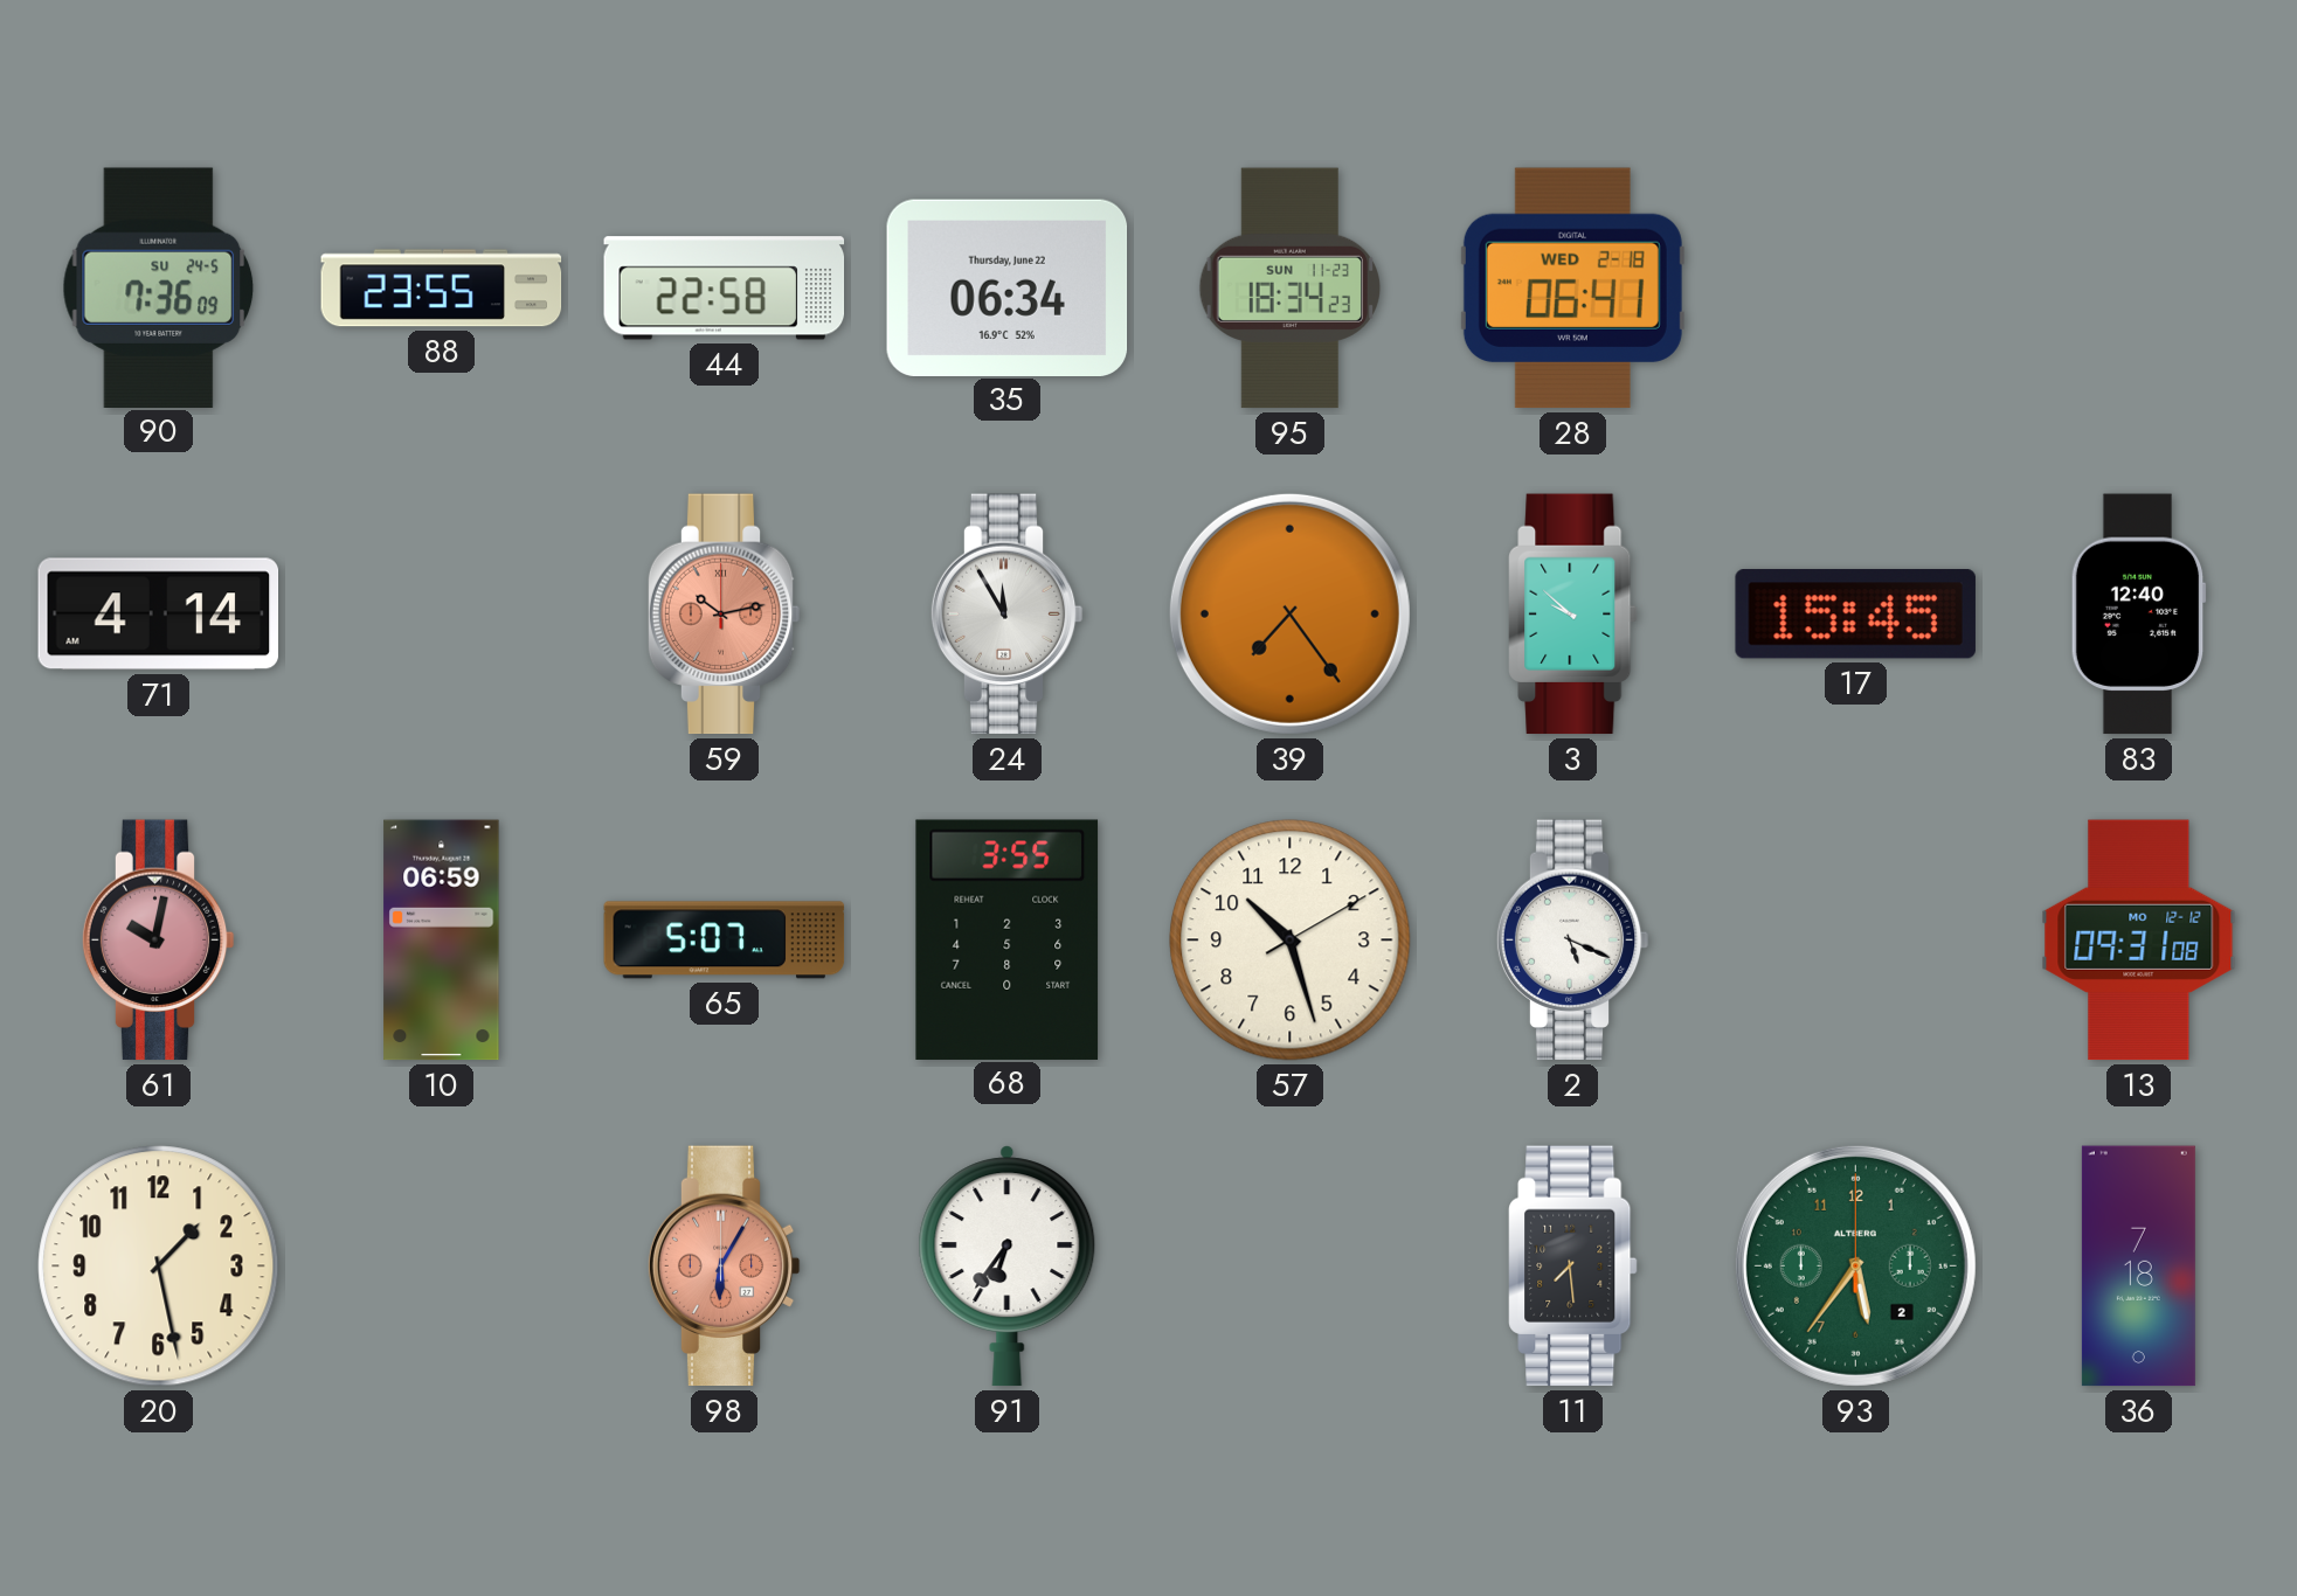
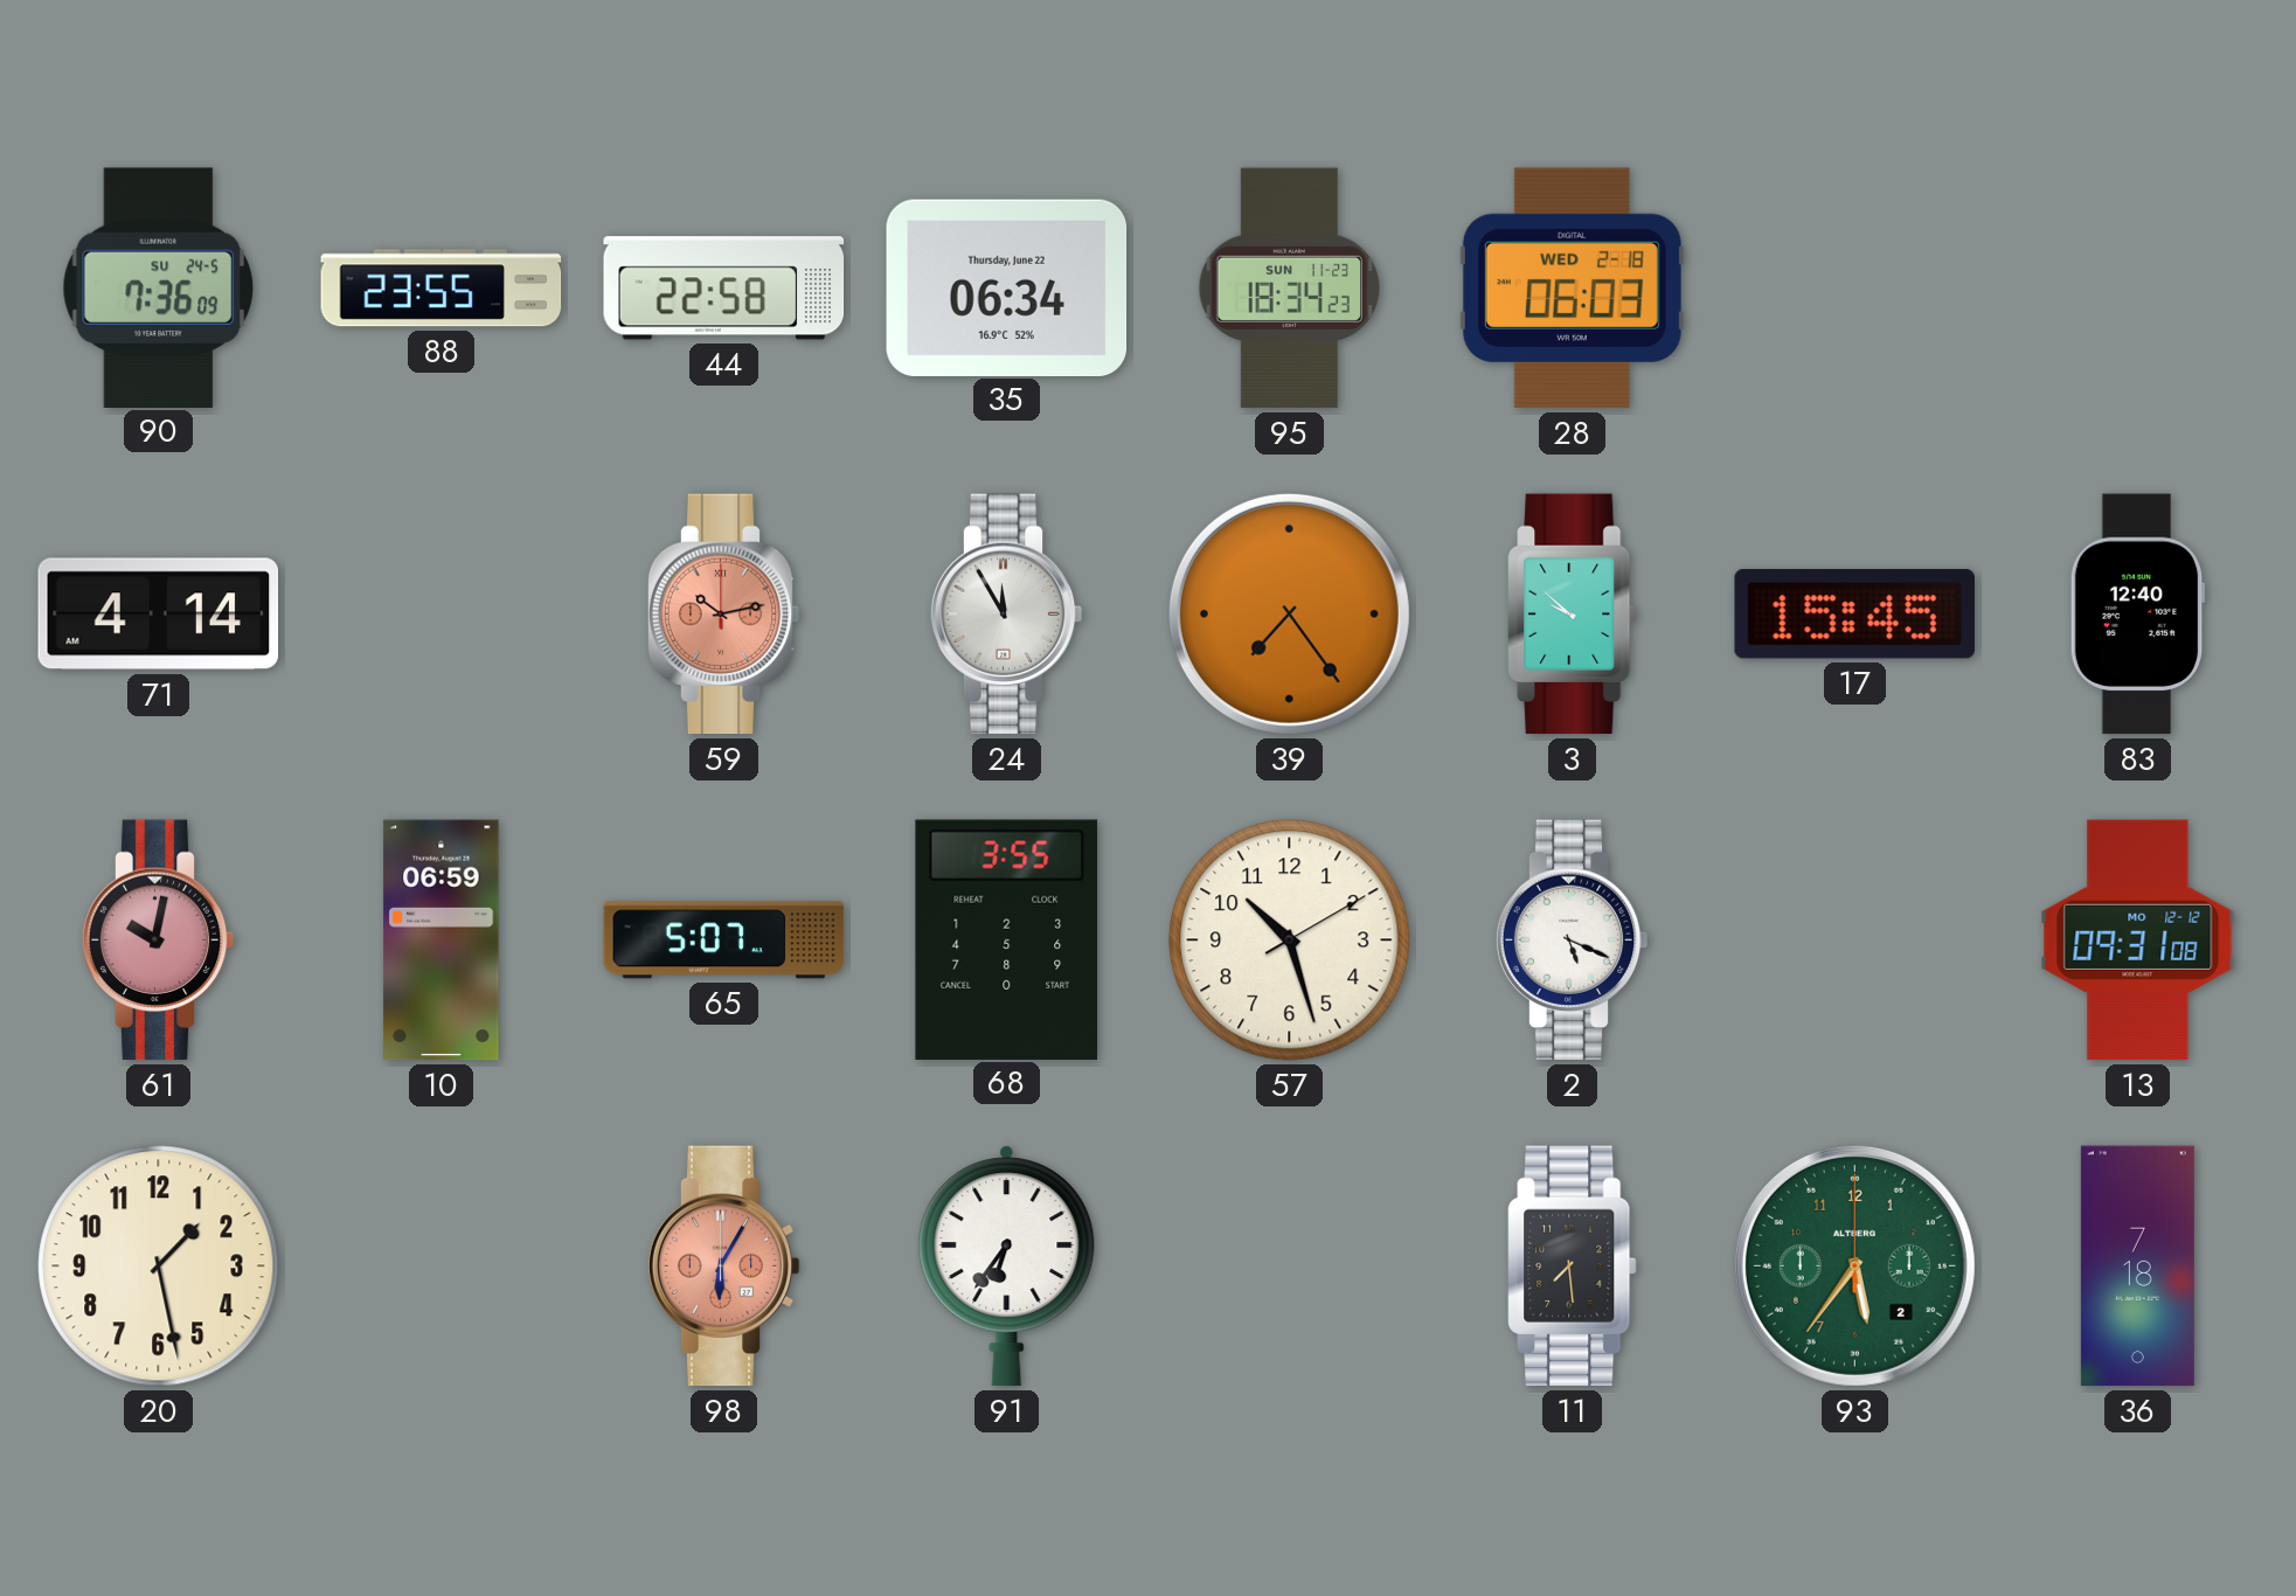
28: 06:41 -> 06:03
